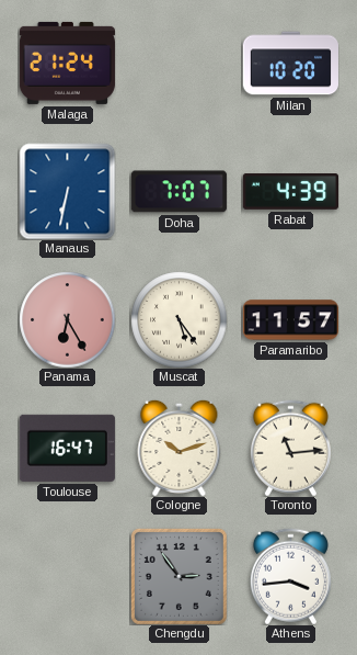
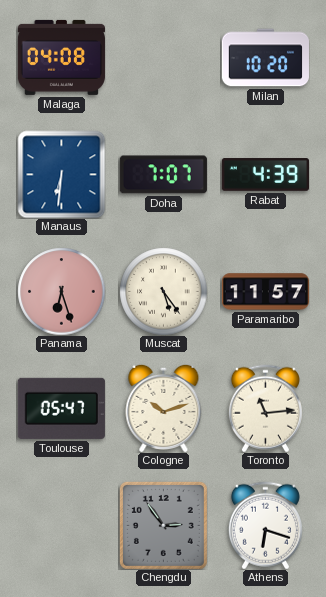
Malaga: 21:24 -> 04:08
Manaus: 6:32 -> 6:31
Panama: 6:25 -> 6:27
Toulouse: 16:47 -> 05:47
Athens: 3:44 -> 6:18
